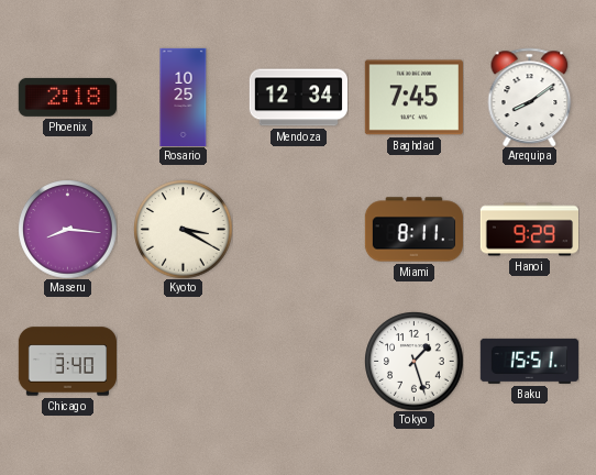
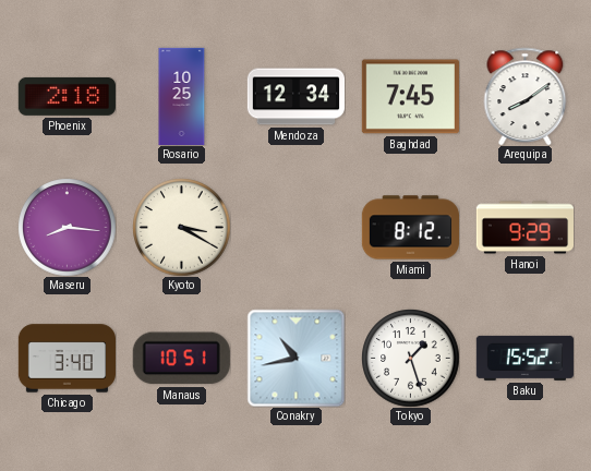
Miami: 8:11 -> 8:12
Manaus: none -> 10:51
Conakry: none -> 10:43
Baku: 15:51 -> 15:52
